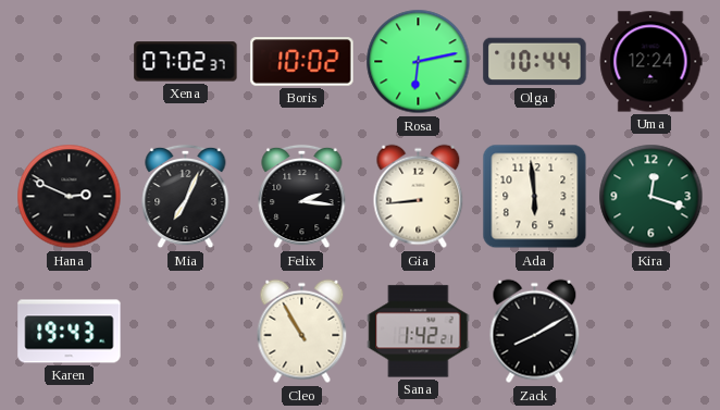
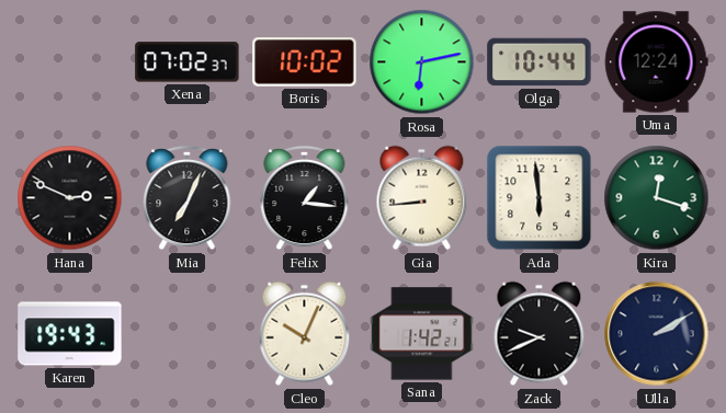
Felix: 2:16 -> 1:16
Cleo: 10:55 -> 10:04
Zack: 8:10 -> 9:41
Ulla: none -> 2:10
